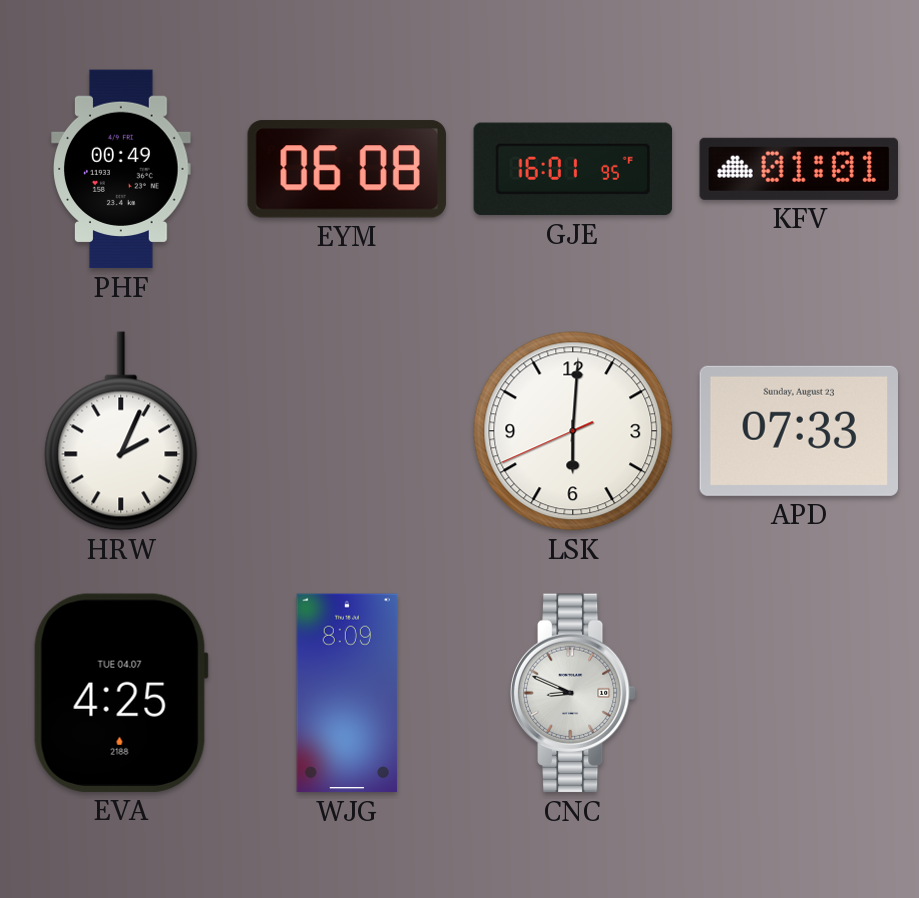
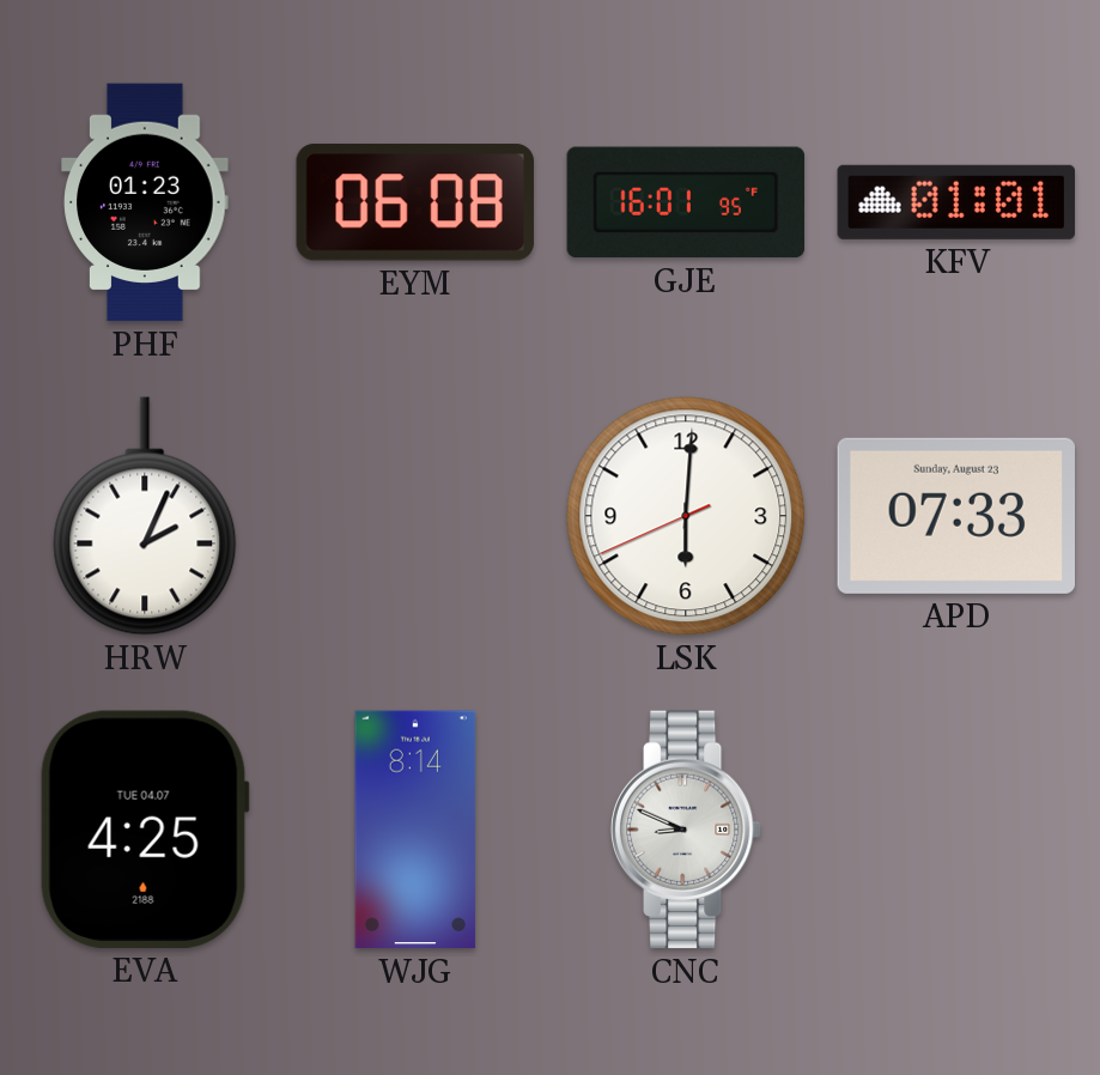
PHF: 00:49 -> 01:23
WJG: 8:09 -> 8:14
